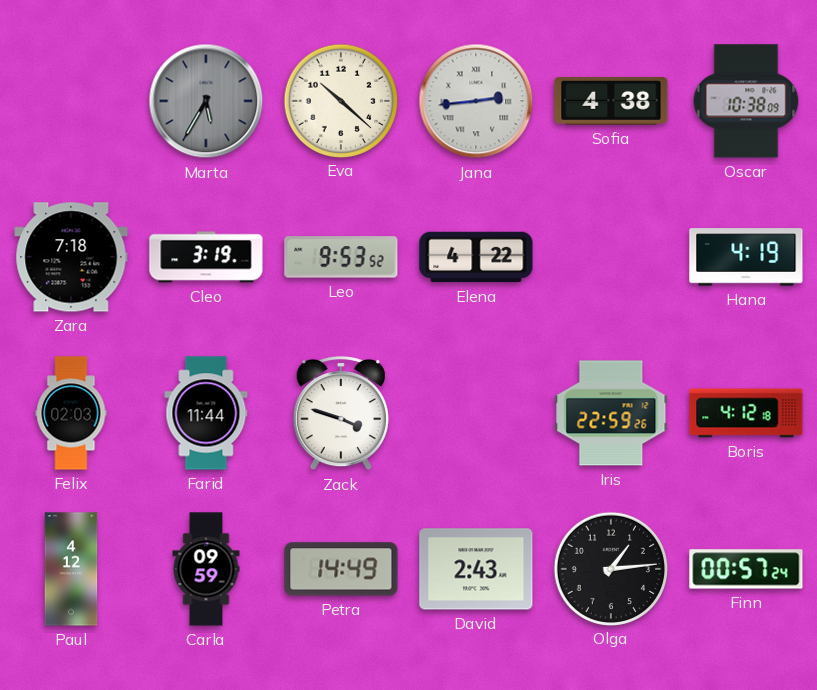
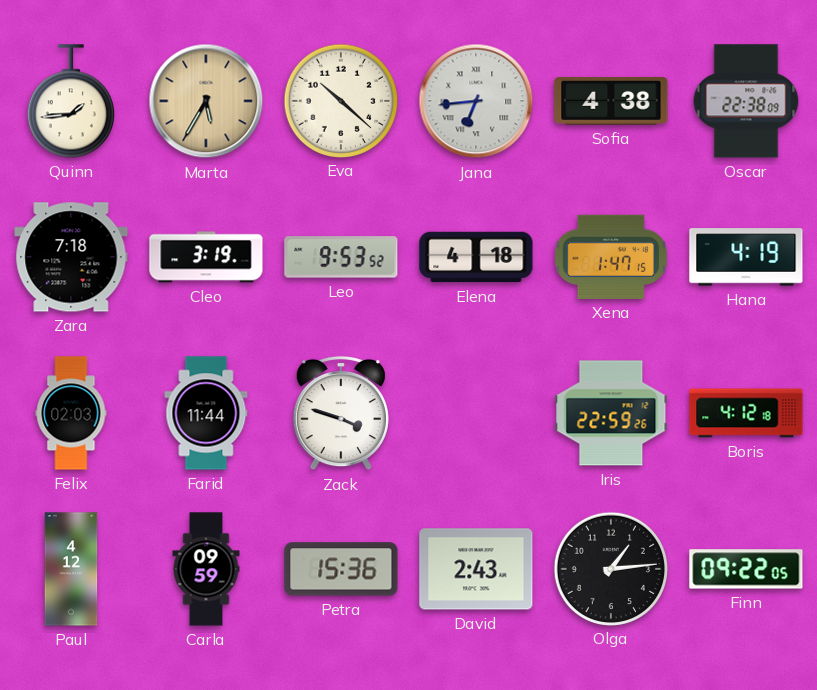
Quinn: none -> 1:44
Marta dial: grey -> champagne
Jana: 2:44 -> 6:44
Oscar: 10:38 -> 22:38
Elena: 4:22 -> 4:18
Xena: none -> 1:47
Petra: 14:49 -> 15:36
Finn: 00:57 -> 09:22
